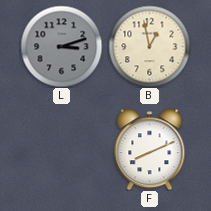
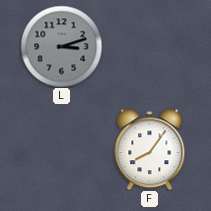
B: 12:58 -> none
F: 8:11 -> 8:06
